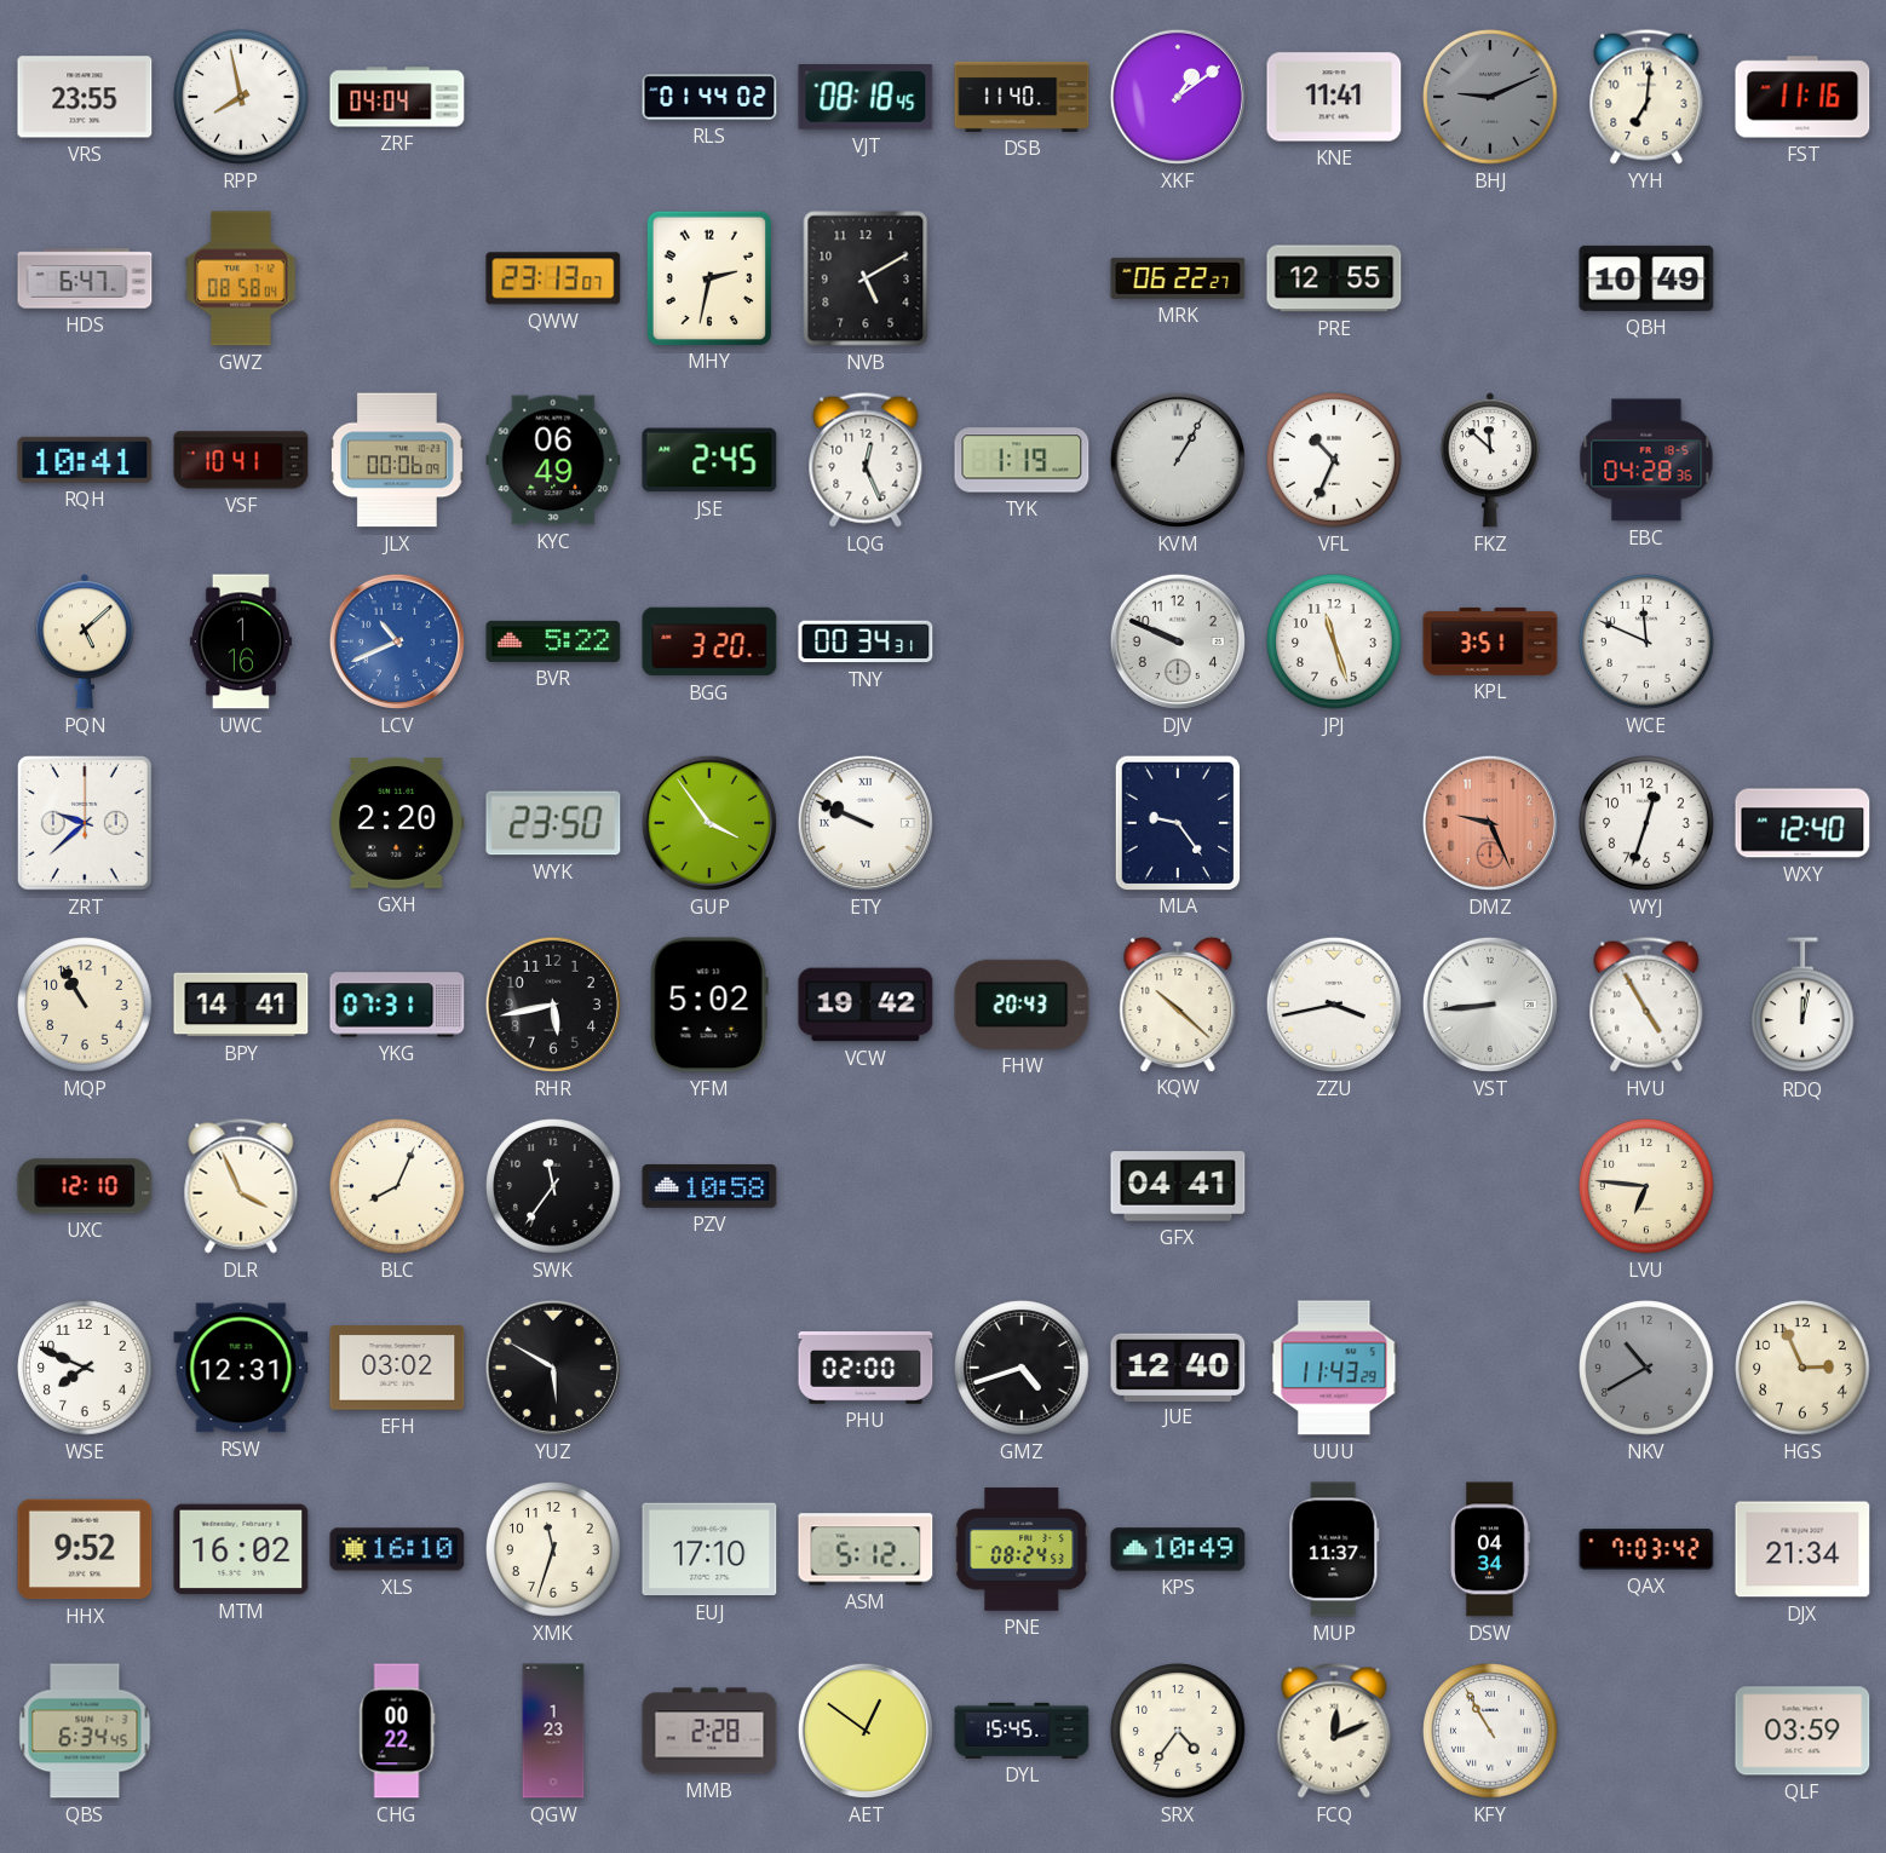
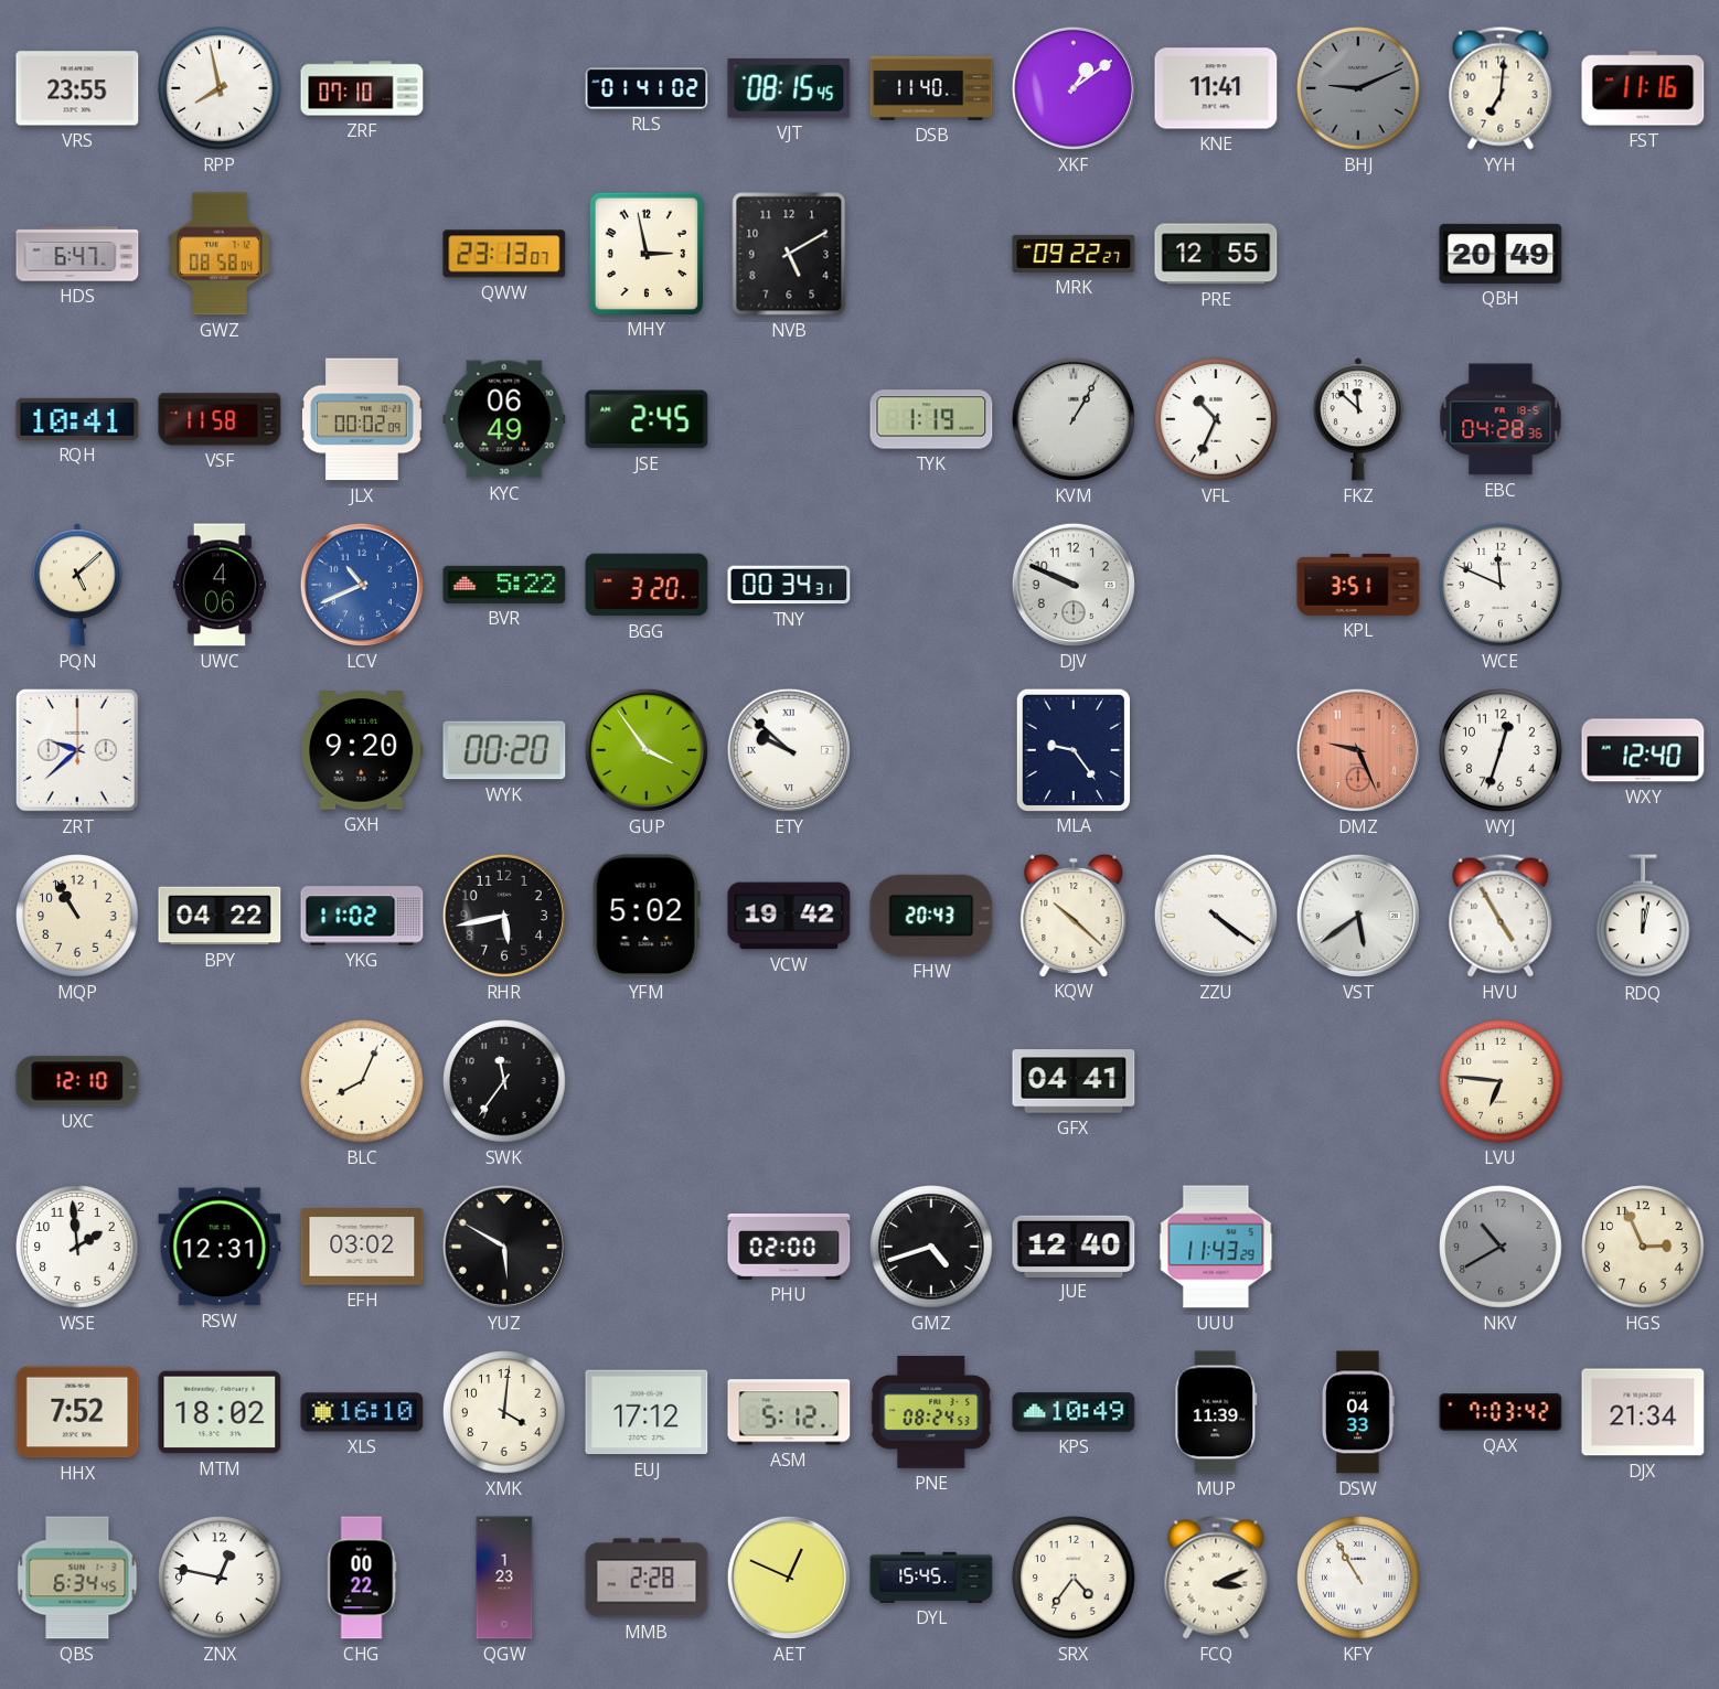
ZRF: 04:04 -> 07:10
RLS: 01:44 -> 01:41
VJT: 08:18 -> 08:15
MHY: 2:32 -> 2:58
MRK: 06:22 -> 09:22
QBH: 10:49 -> 20:49
VSF: 10:41 -> 11:58
JLX: 00:06 -> 00:02
LQG: 12:26 -> none
UWC: 1:16 -> 4:06
JPJ: 11:27 -> none
GXH: 2:20 -> 9:20
WYK: 23:50 -> 00:20
ETY: 9:49 -> 9:52
BPY: 14:41 -> 04:22
YKG: 07:31 -> 11:02
ZZU: 3:43 -> 4:21
VST: 8:44 -> 5:39
DLR: 3:56 -> none
PZV: 10:58 -> none
WSE: 7:49 -> 1:59
HHX: 9:52 -> 7:52
MTM: 16:02 -> 18:02
XMK: 11:33 -> 4:01
EUJ: 17:10 -> 17:12
MUP: 11:37 -> 11:39
DSW: 04:34 -> 04:33
ZNX: none -> 12:47
AET: 12:51 -> 12:49
FCQ: 12:11 -> 3:11
QLF: 03:59 -> none
